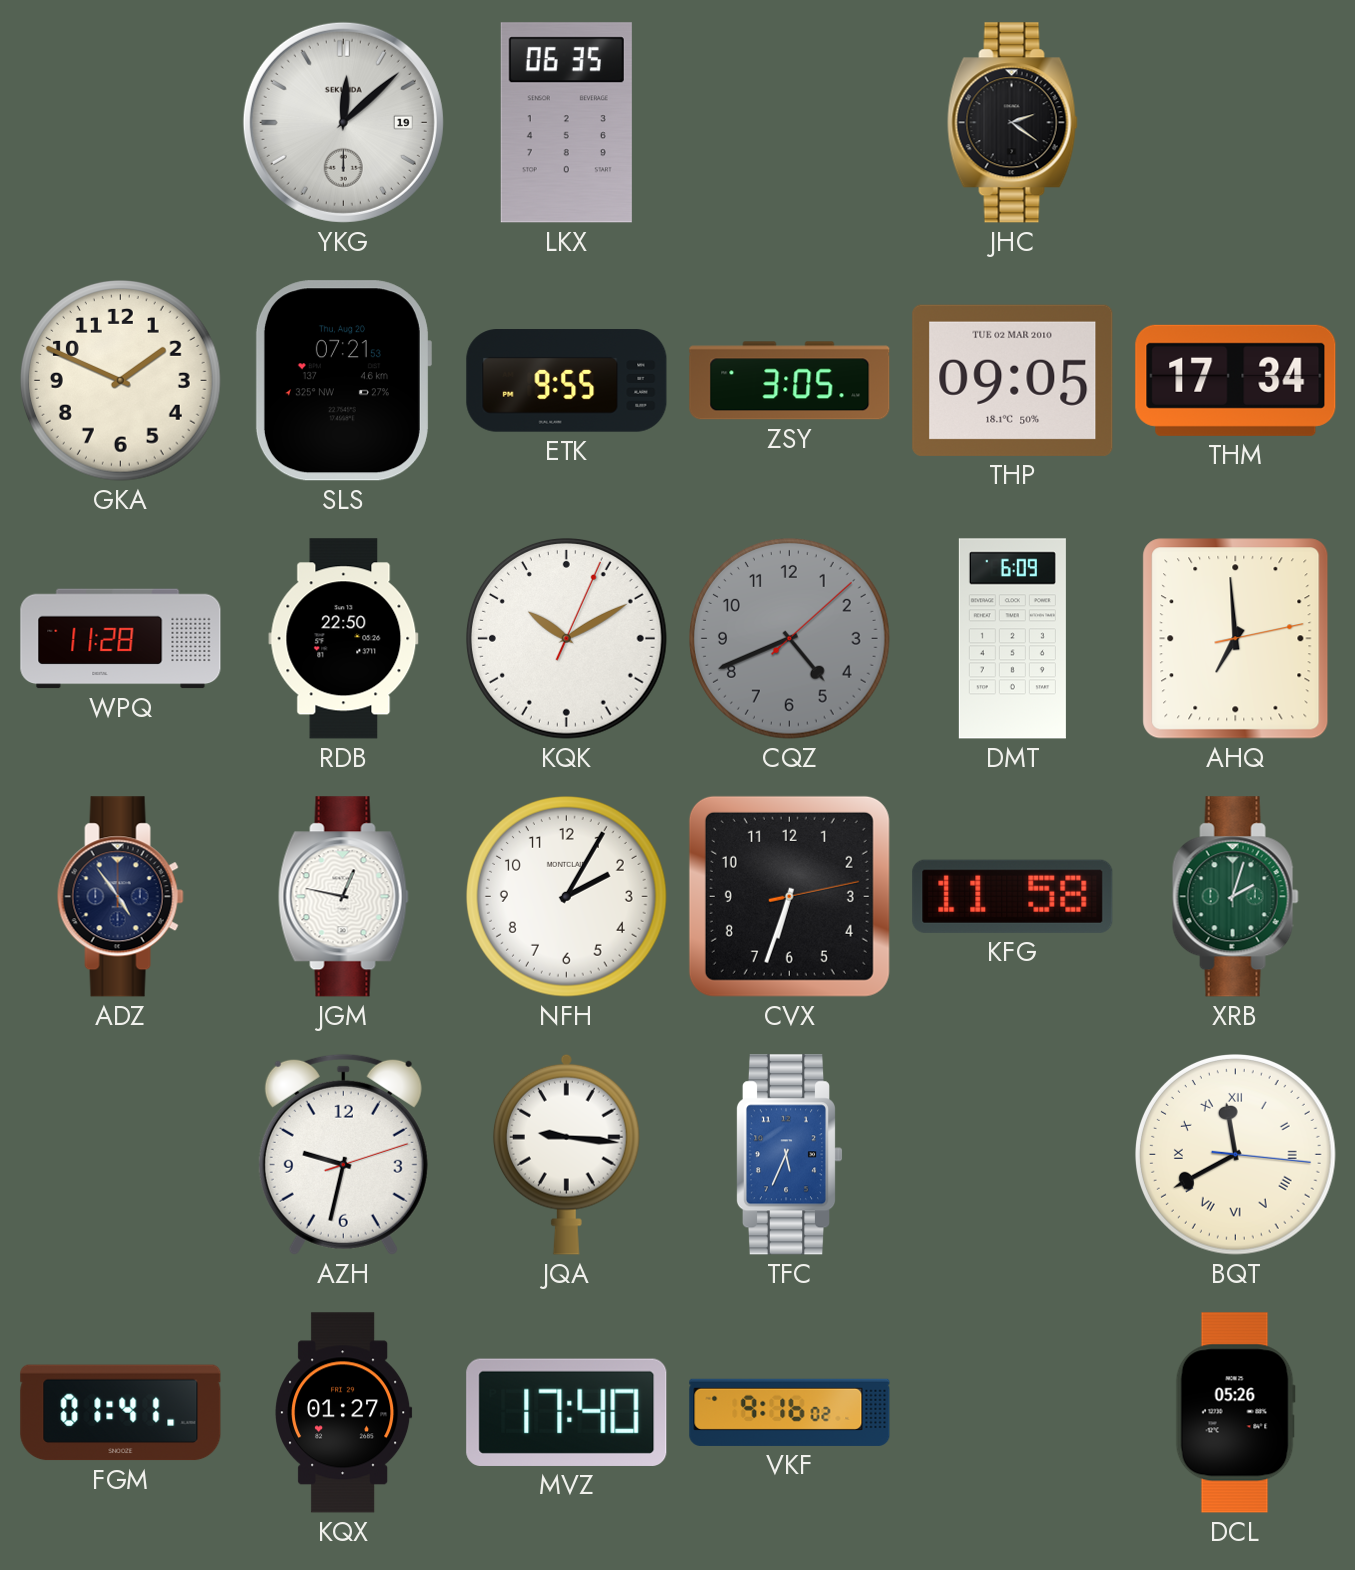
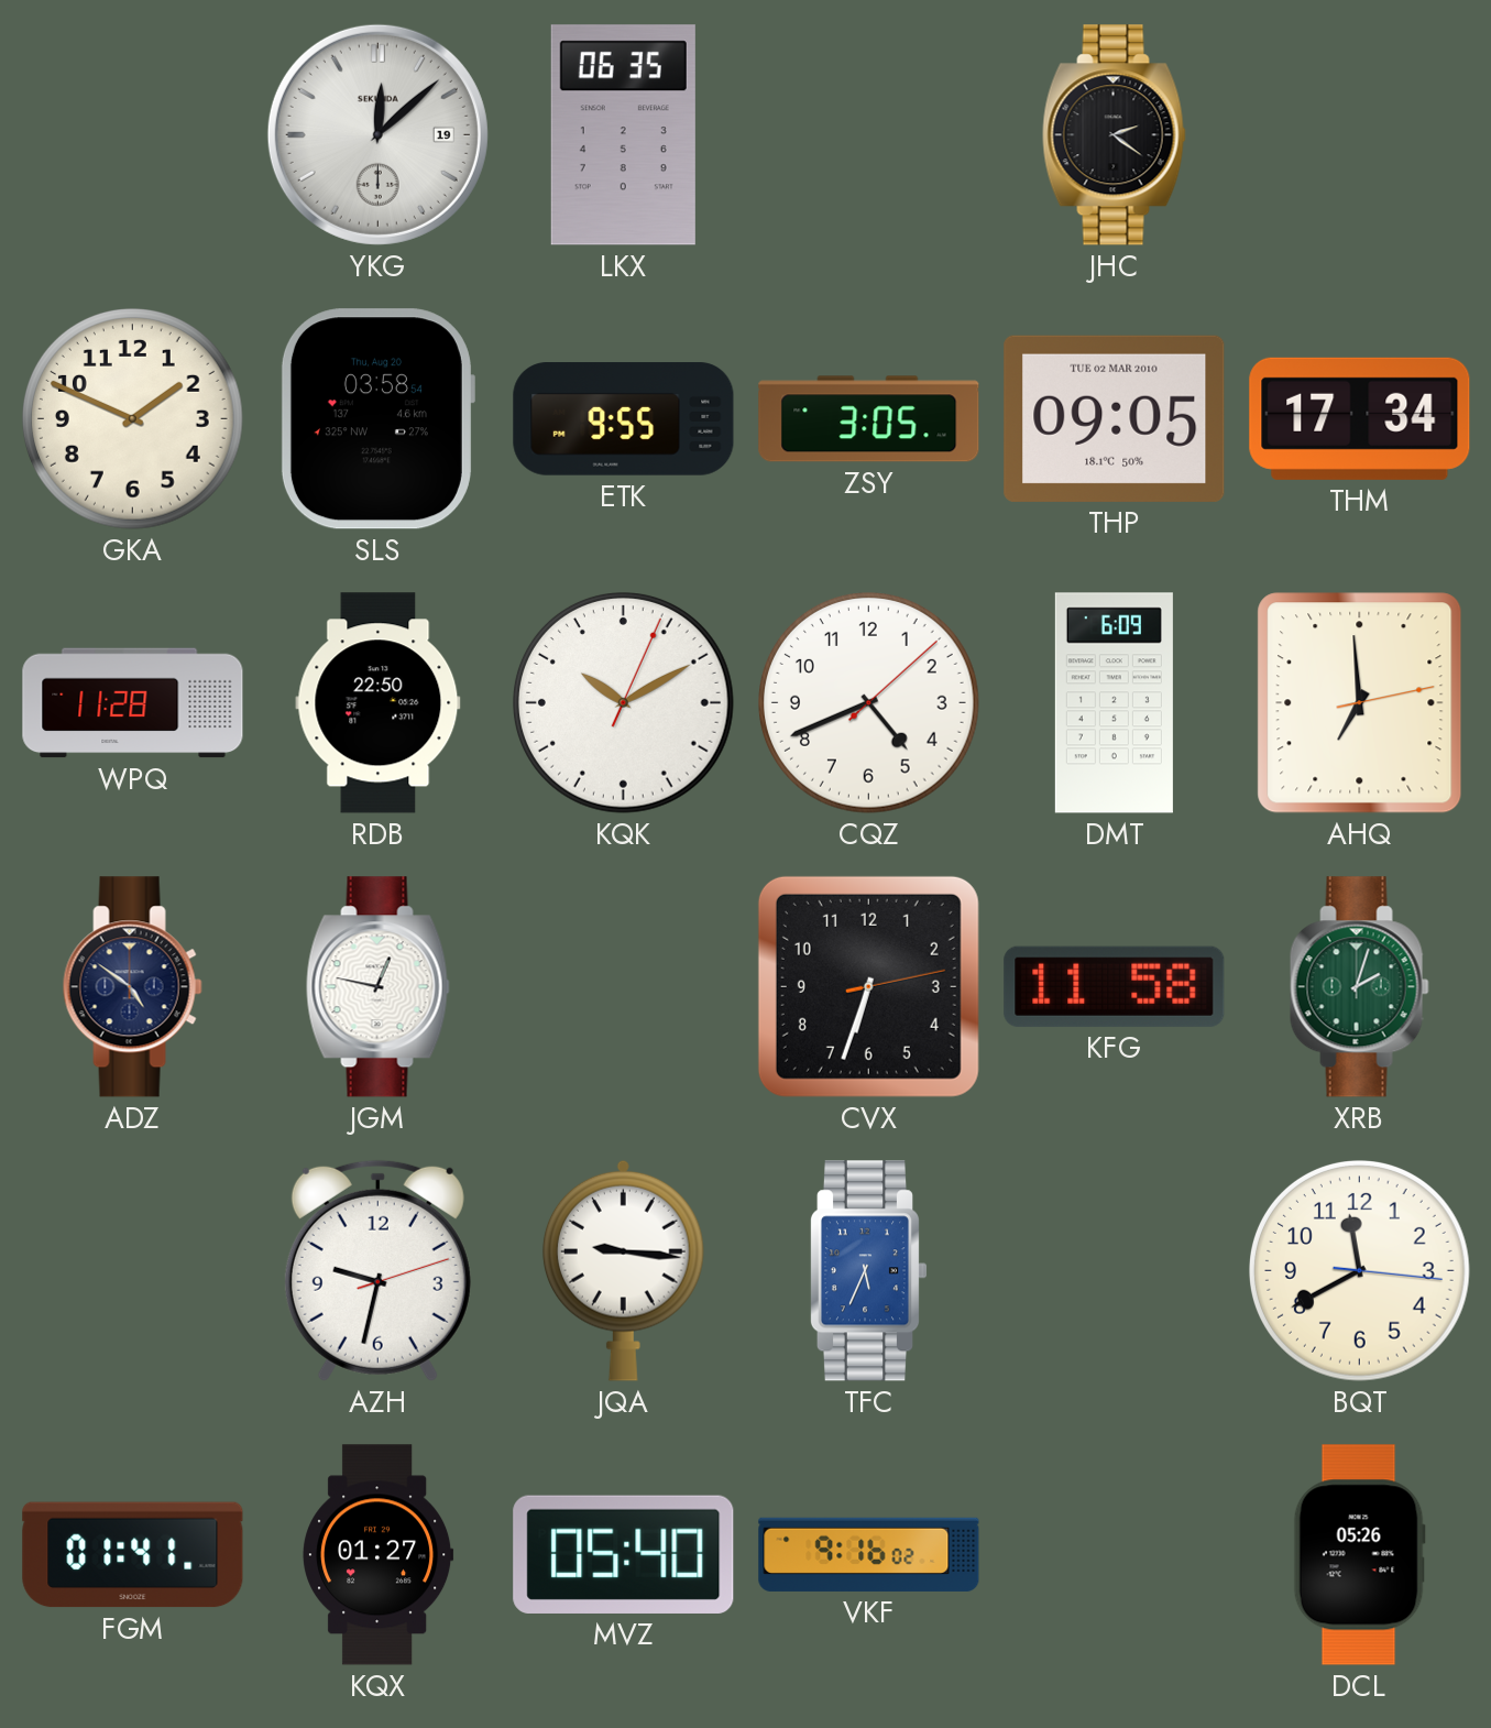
SLS: 07:21 -> 03:58
CQZ dial: grey -> white
ADZ: 4:54 -> 4:51
NFH: 2:05 -> none
BQT numerals: Roman -> Arabic
MVZ: 17:40 -> 05:40
